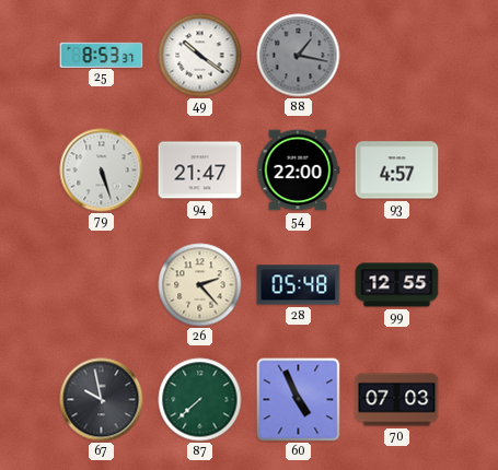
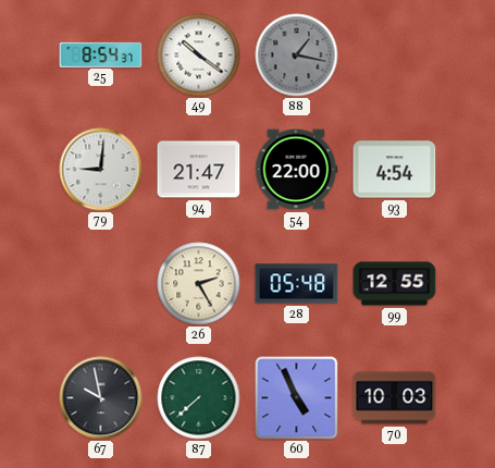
25: 8:53 -> 8:54
79: 5:27 -> 9:01
93: 4:57 -> 4:54
26: 2:23 -> 2:25
70: 07:03 -> 10:03
